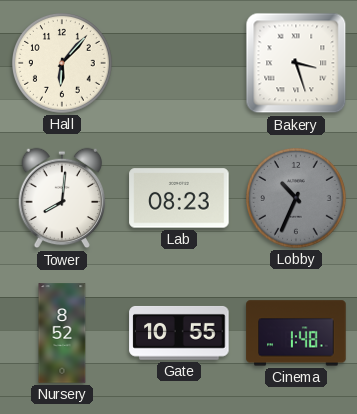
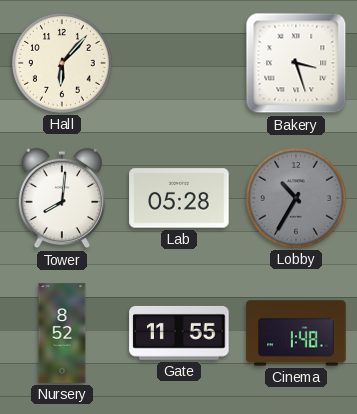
Lab: 08:23 -> 05:28
Lobby: 10:34 -> 10:35
Gate: 10:55 -> 11:55
